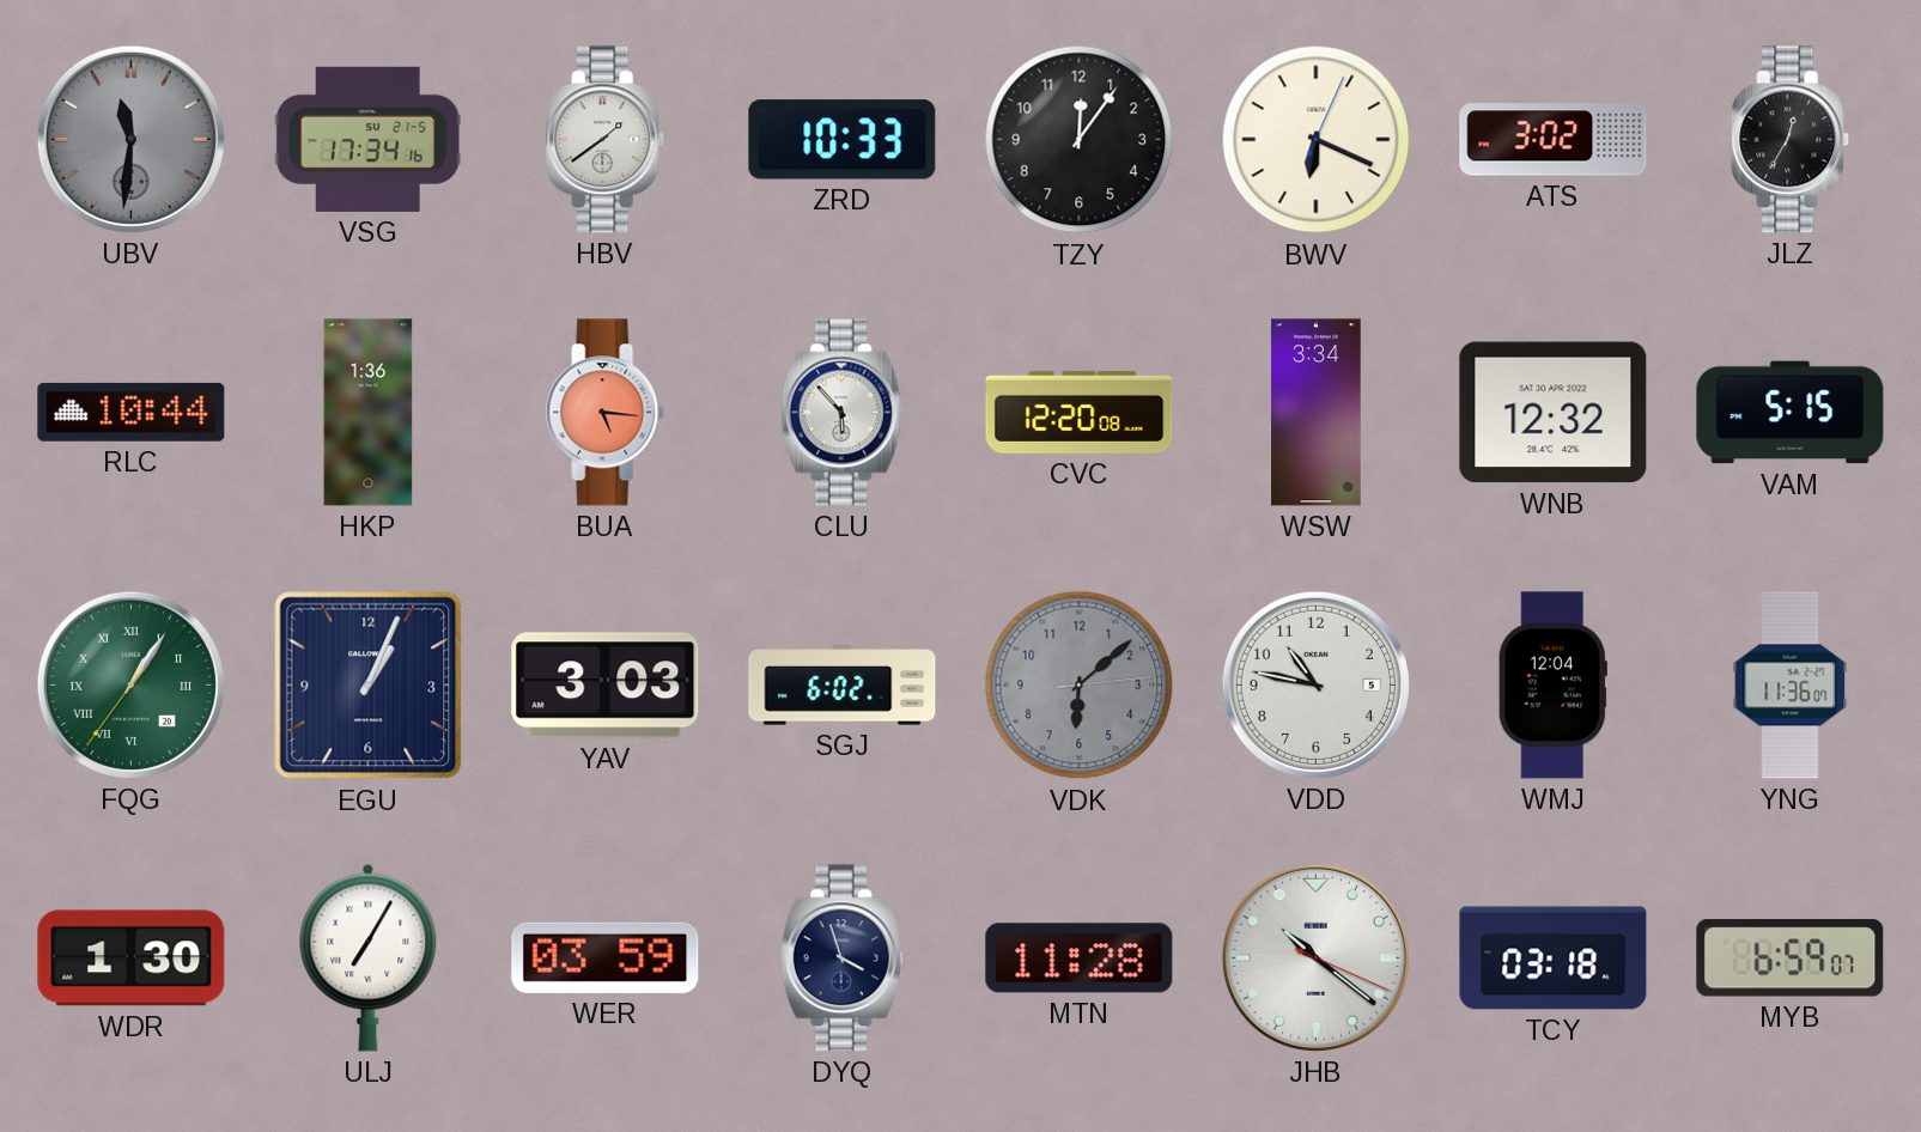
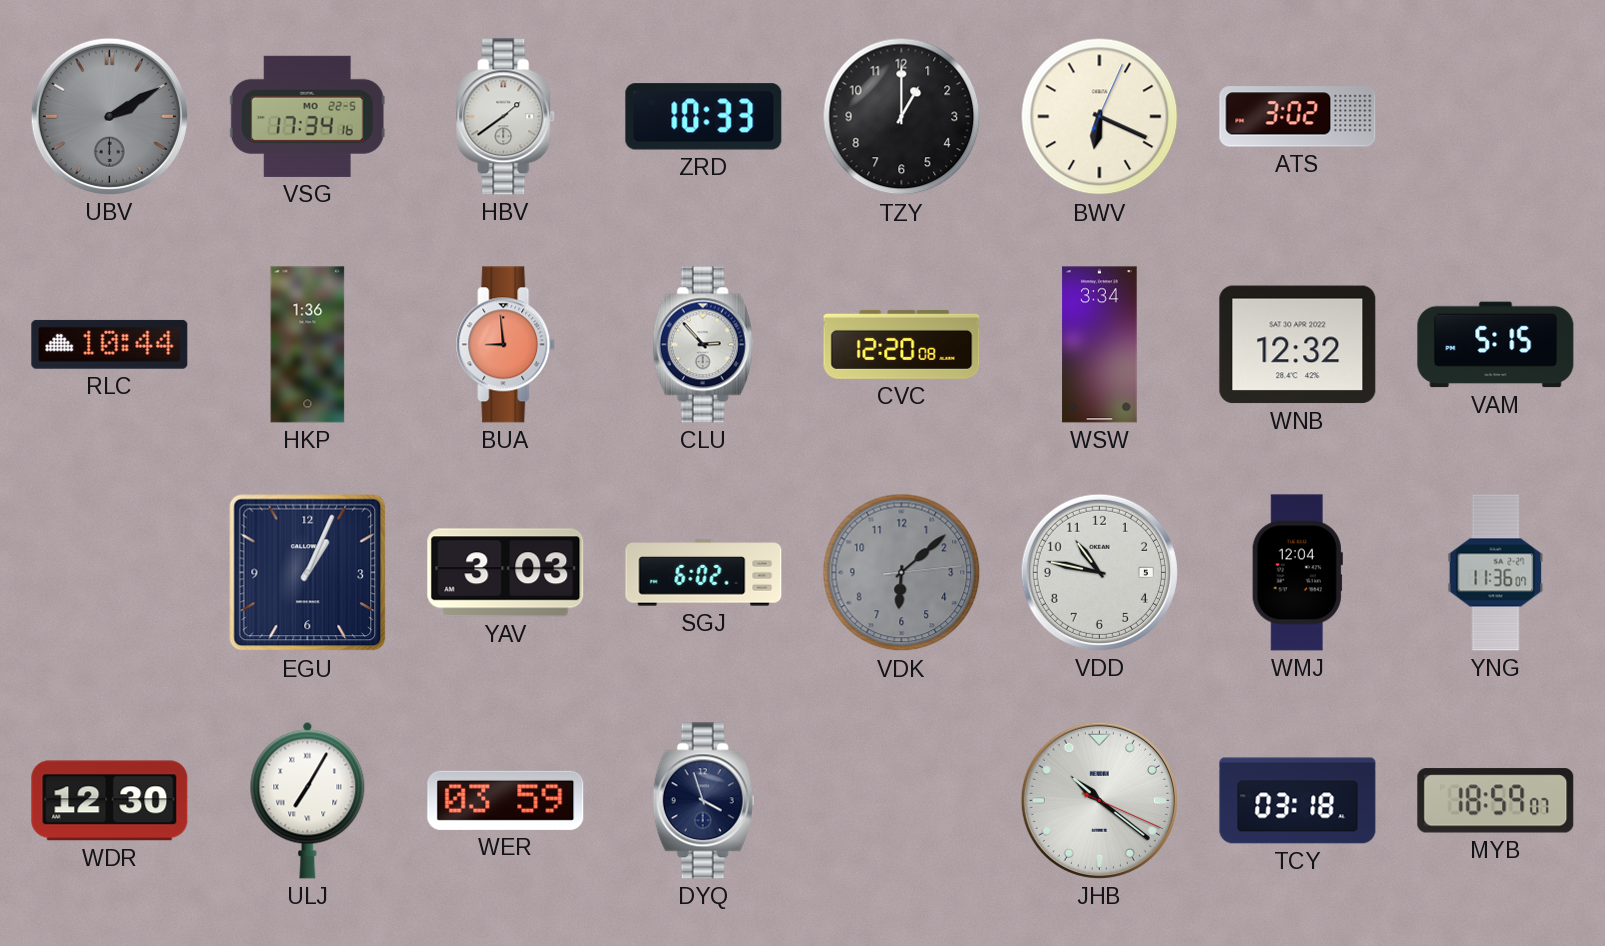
UBV: 11:31 -> 2:10
VSG date: SU 21-5 -> MO 22-5
TZY: 12:06 -> 1:00
JLZ: 12:35 -> none
BUA: 5:16 -> 8:59
CLU: 5:53 -> 2:53
FQG: 1:05 -> none
WDR: 1:30 -> 12:30
MTN: 11:28 -> none
MYB: 6:59 -> 18:59
